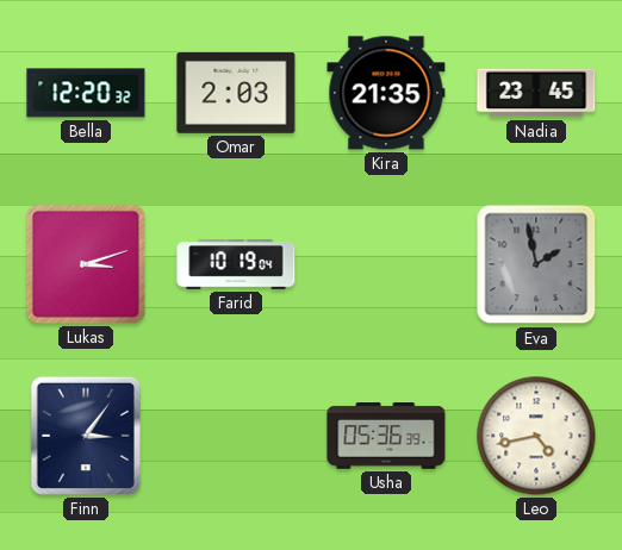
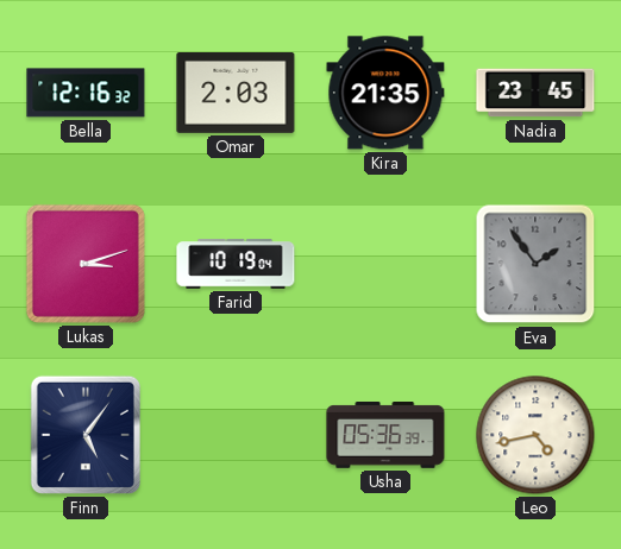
Bella: 12:20 -> 12:16
Eva: 1:58 -> 1:54
Finn: 3:06 -> 5:06
